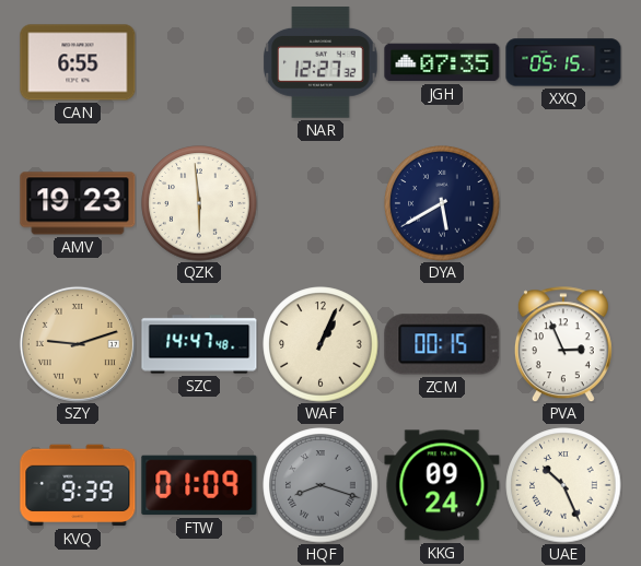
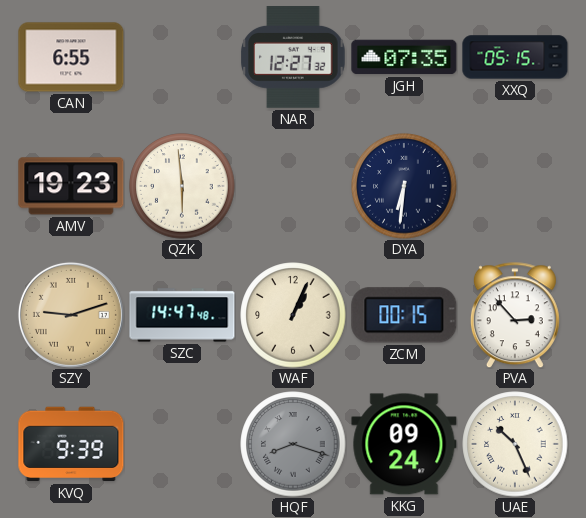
DYA: 5:40 -> 6:31
PVA: 2:56 -> 2:53
FTW: 01:09 -> none
